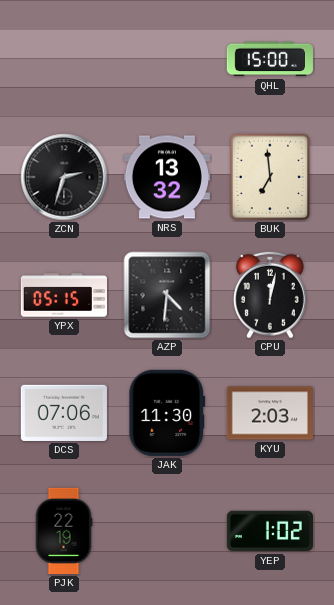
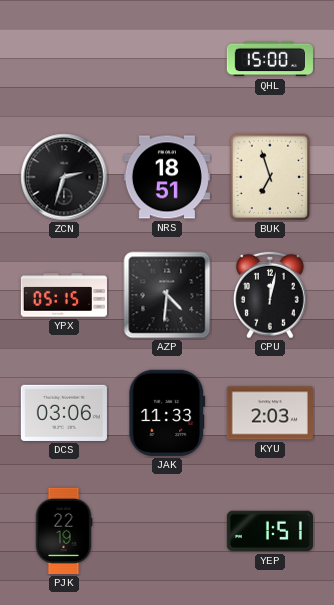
NRS: 13:32 -> 18:51
BUK: 6:59 -> 6:57
DCS: 07:06 -> 03:06
JAK: 11:30 -> 11:33
YEP: 1:02 -> 1:51
